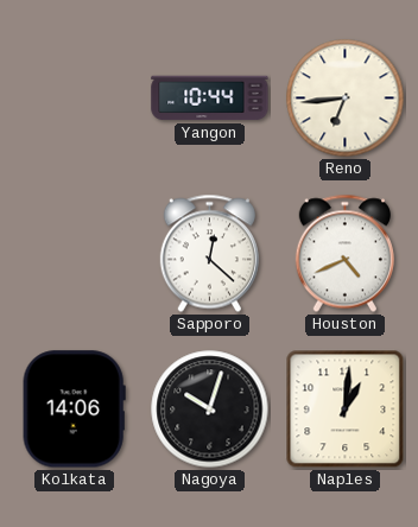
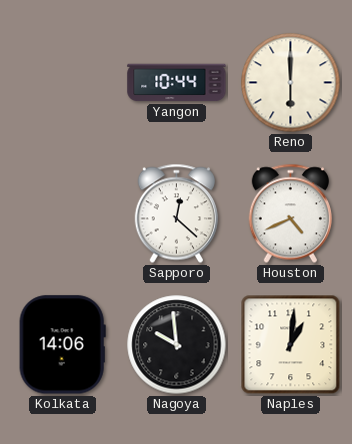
Reno: 6:44 -> 6:00
Nagoya: 10:03 -> 9:59
